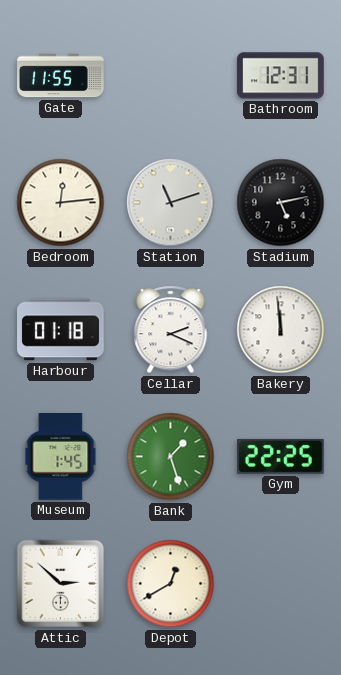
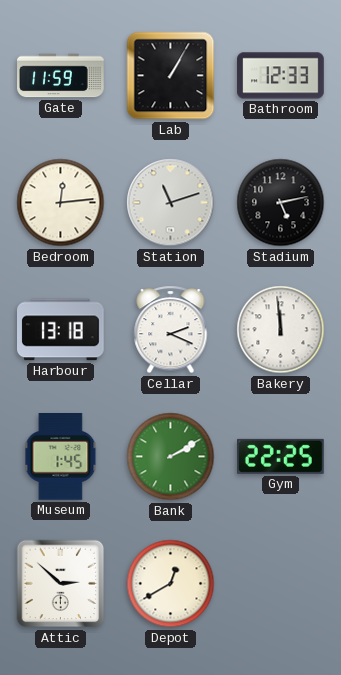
Gate: 11:55 -> 11:59
Lab: none -> 1:05
Bathroom: 12:31 -> 12:33
Harbour: 01:18 -> 13:18
Bank: 1:27 -> 2:10
